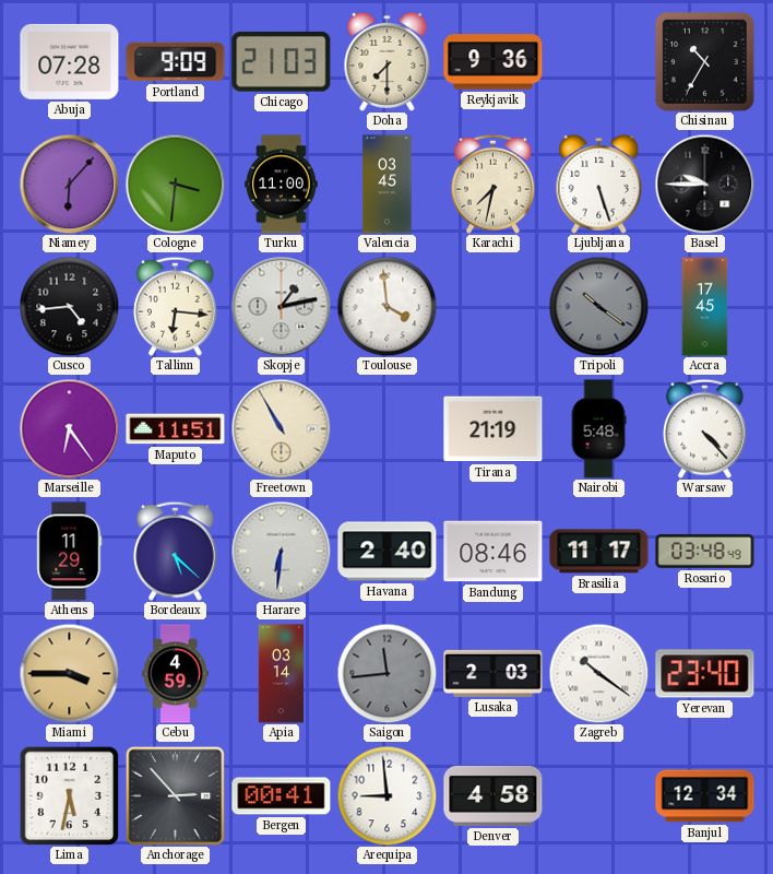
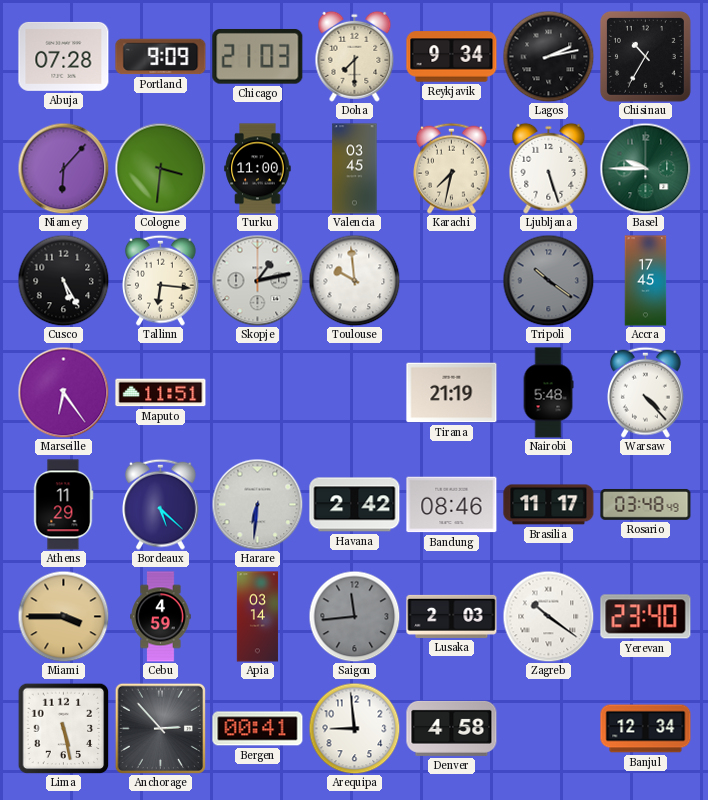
Reykjavik: 9:36 -> 9:34
Lagos: none -> 2:13
Basel dial: black -> green
Cusco: 4:44 -> 5:25
Toulouse: 3:59 -> 9:59
Freetown: 10:55 -> none
Havana: 2:40 -> 2:42
Lima: 5:32 -> 5:28
